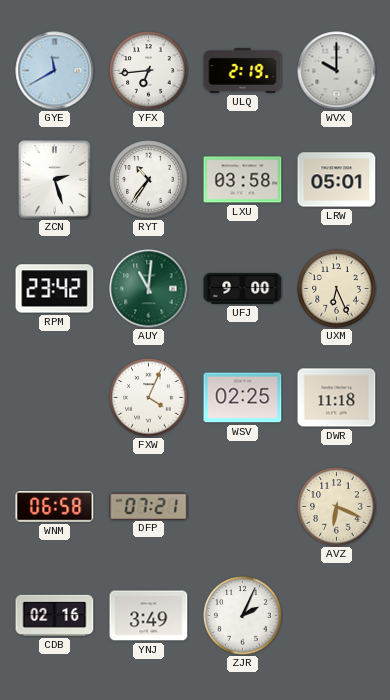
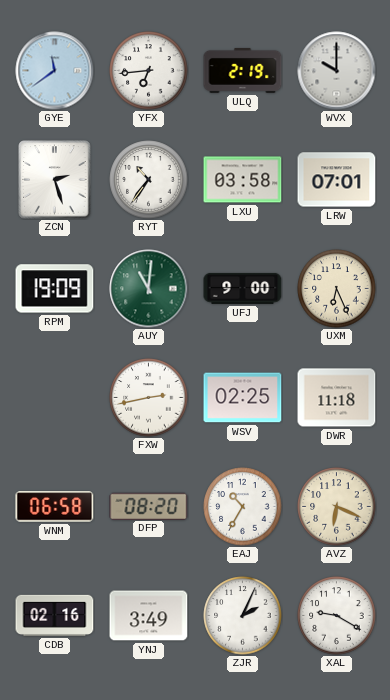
GYE: 11:40 -> 11:39
LRW: 05:01 -> 07:01
RPM: 23:42 -> 19:09
FXW: 4:04 -> 2:43
DFP: 07:21 -> 08:20
EAJ: none -> 10:35
XAL: none -> 9:20
